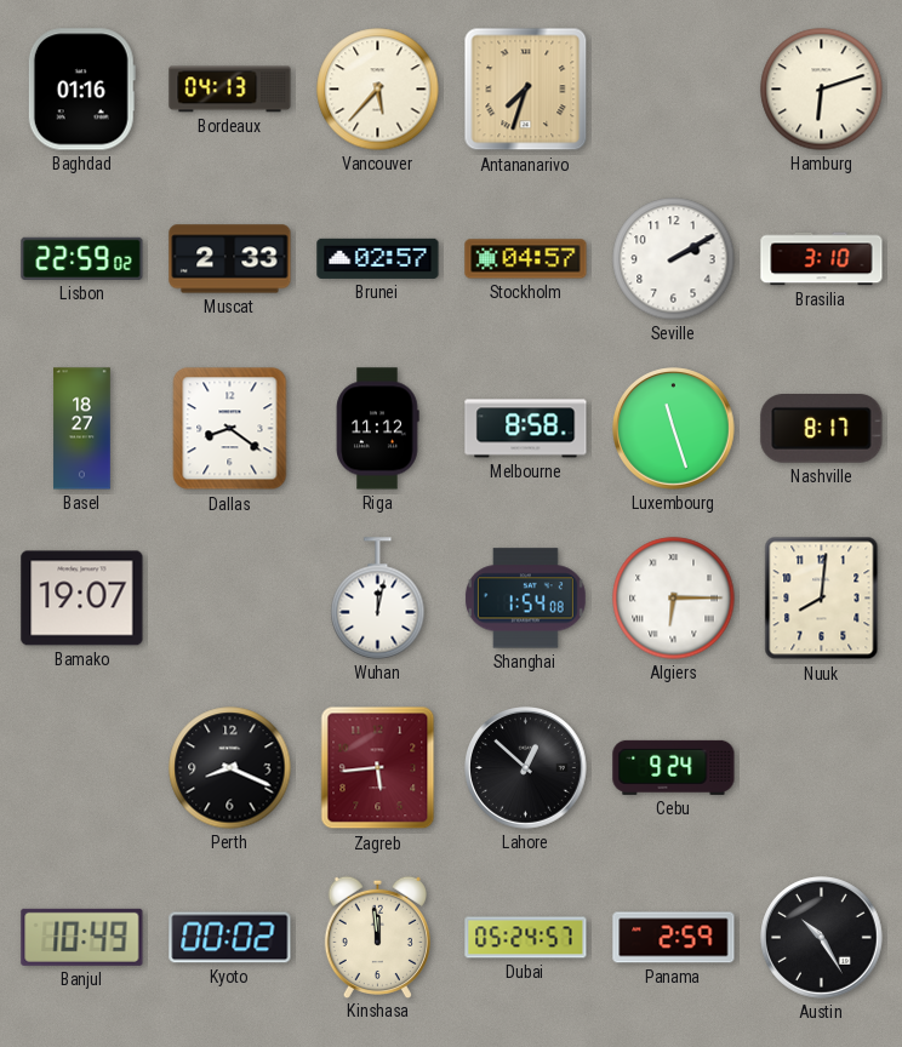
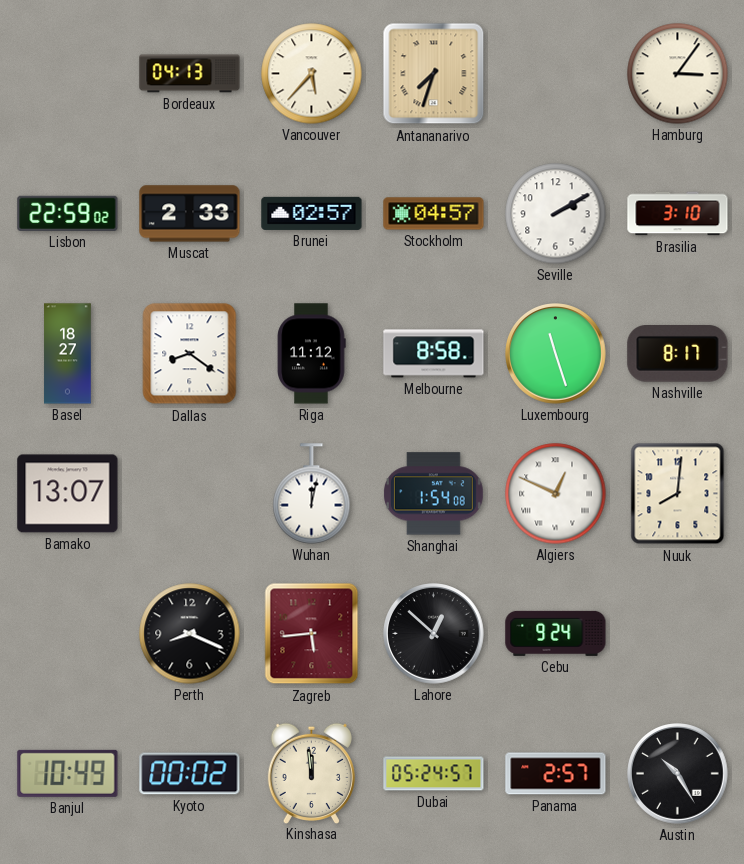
Baghdad: 01:16 -> none
Hamburg: 6:12 -> 3:06
Bamako: 19:07 -> 13:07
Algiers: 6:15 -> 12:49
Panama: 2:59 -> 2:57
